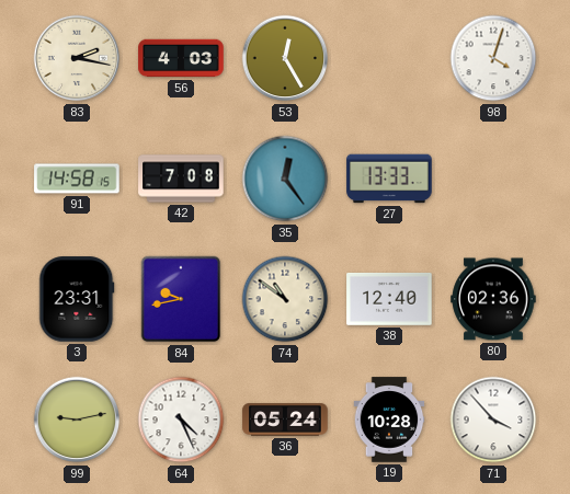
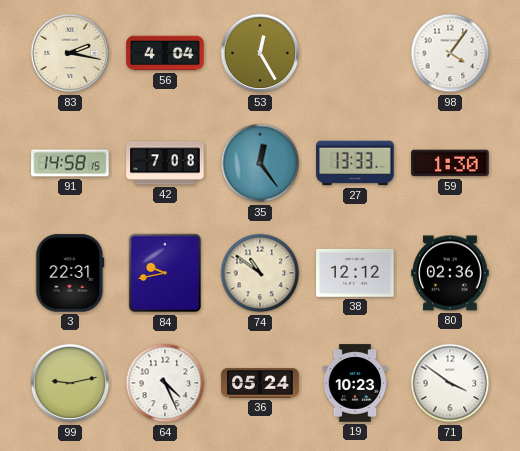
56: 4:03 -> 4:04
98: 4:03 -> 4:06
59: none -> 1:30
3: 23:31 -> 22:31
38: 12:40 -> 12:12
19: 10:28 -> 10:23
71: 3:53 -> 3:51
